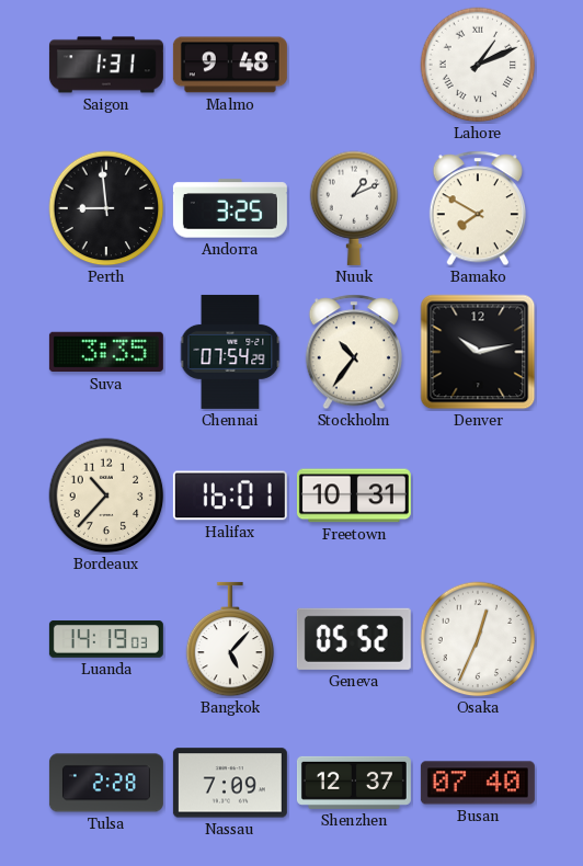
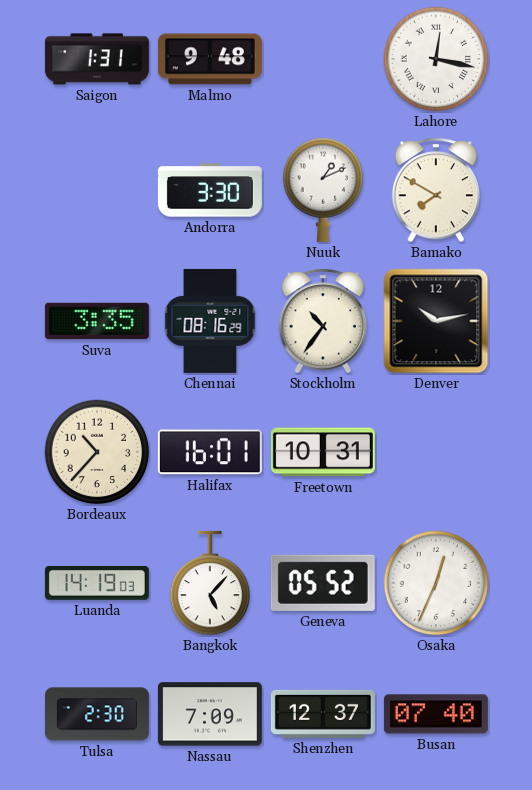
Lahore: 1:11 -> 12:17
Perth: 8:59 -> none
Andorra: 3:25 -> 3:30
Chennai: 07:54 -> 08:16
Tulsa: 2:28 -> 2:30
